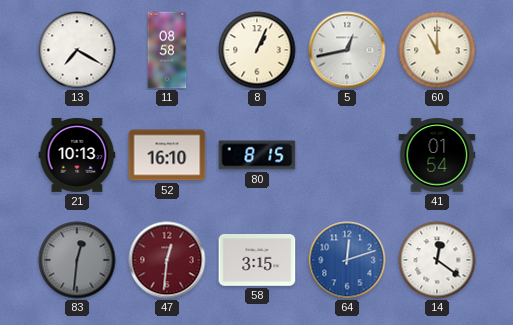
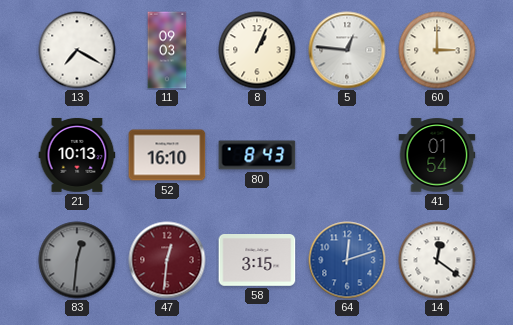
11: 08:58 -> 09:03
5: 12:43 -> 12:46
60: 11:00 -> 3:00
80: 8:15 -> 8:43
